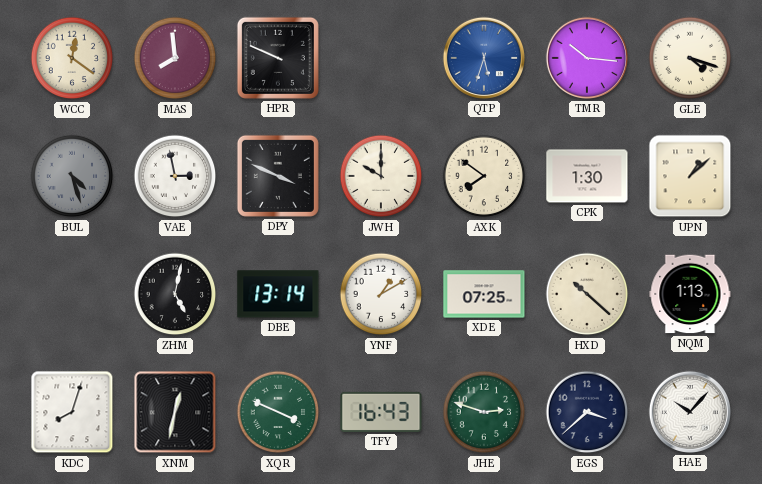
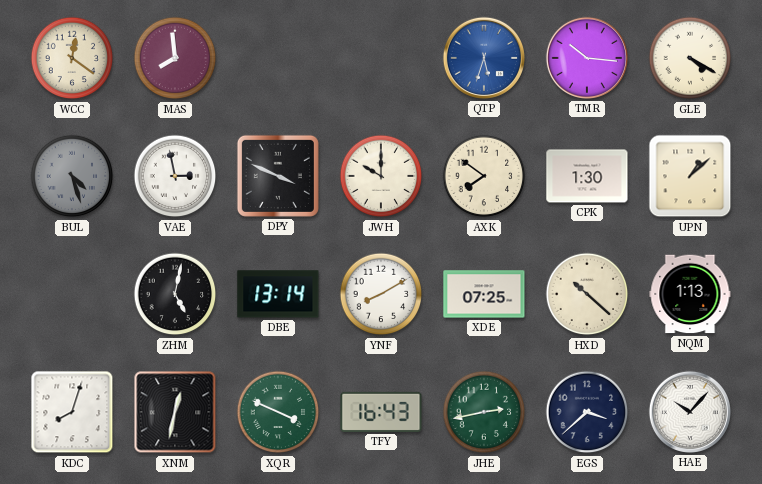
HPR: 9:49 -> none
GLE: 4:18 -> 4:20
YNF: 1:10 -> 8:10
JHE: 2:48 -> 2:43
